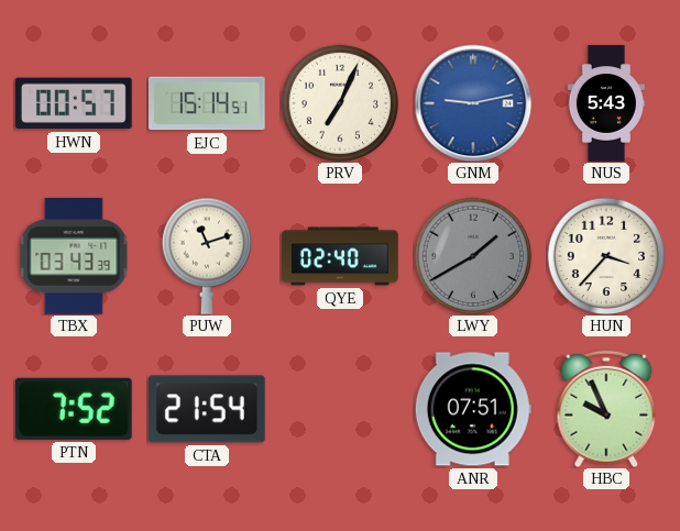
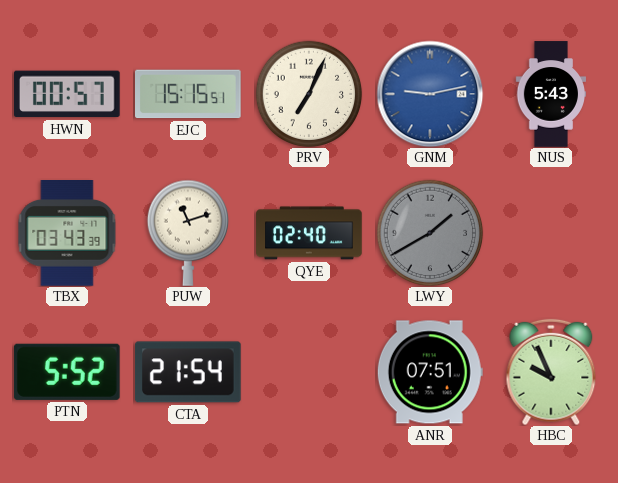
EJC: 15:14 -> 15:15
HUN: 3:37 -> none
PTN: 7:52 -> 5:52
